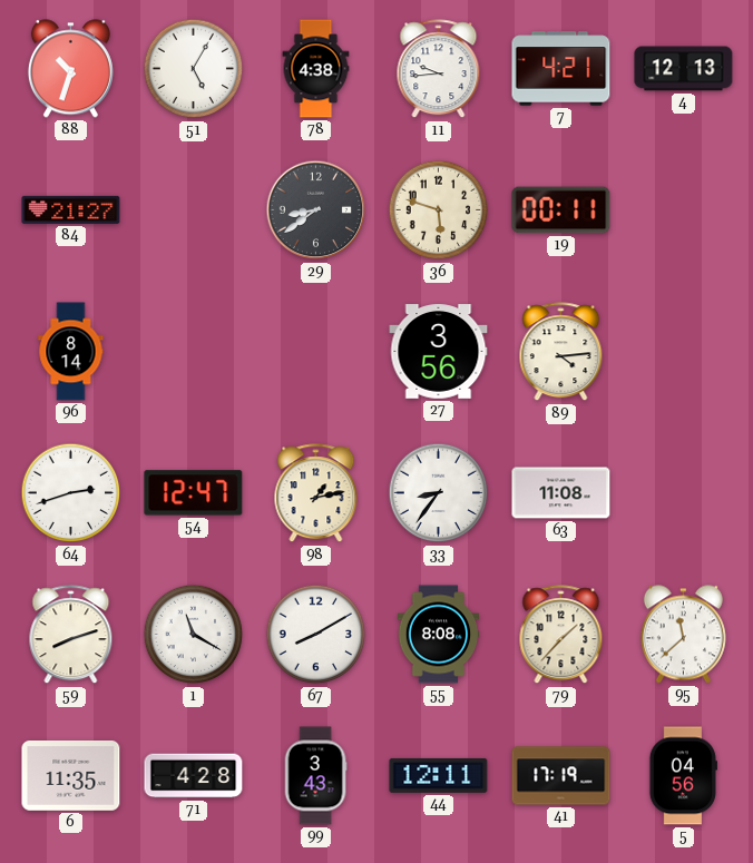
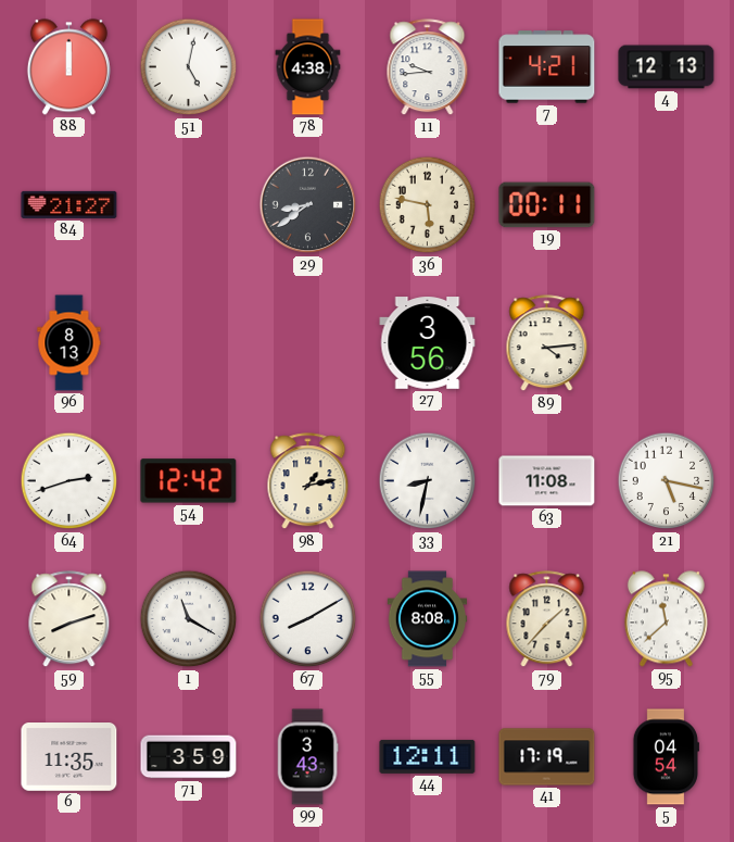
88: 10:33 -> 12:00
51: 5:05 -> 5:02
36: 5:48 -> 5:47
96: 8:14 -> 8:13
54: 12:47 -> 12:42
33: 8:36 -> 8:32
21: none -> 5:17
71: 4:28 -> 3:59
5: 04:56 -> 04:54
